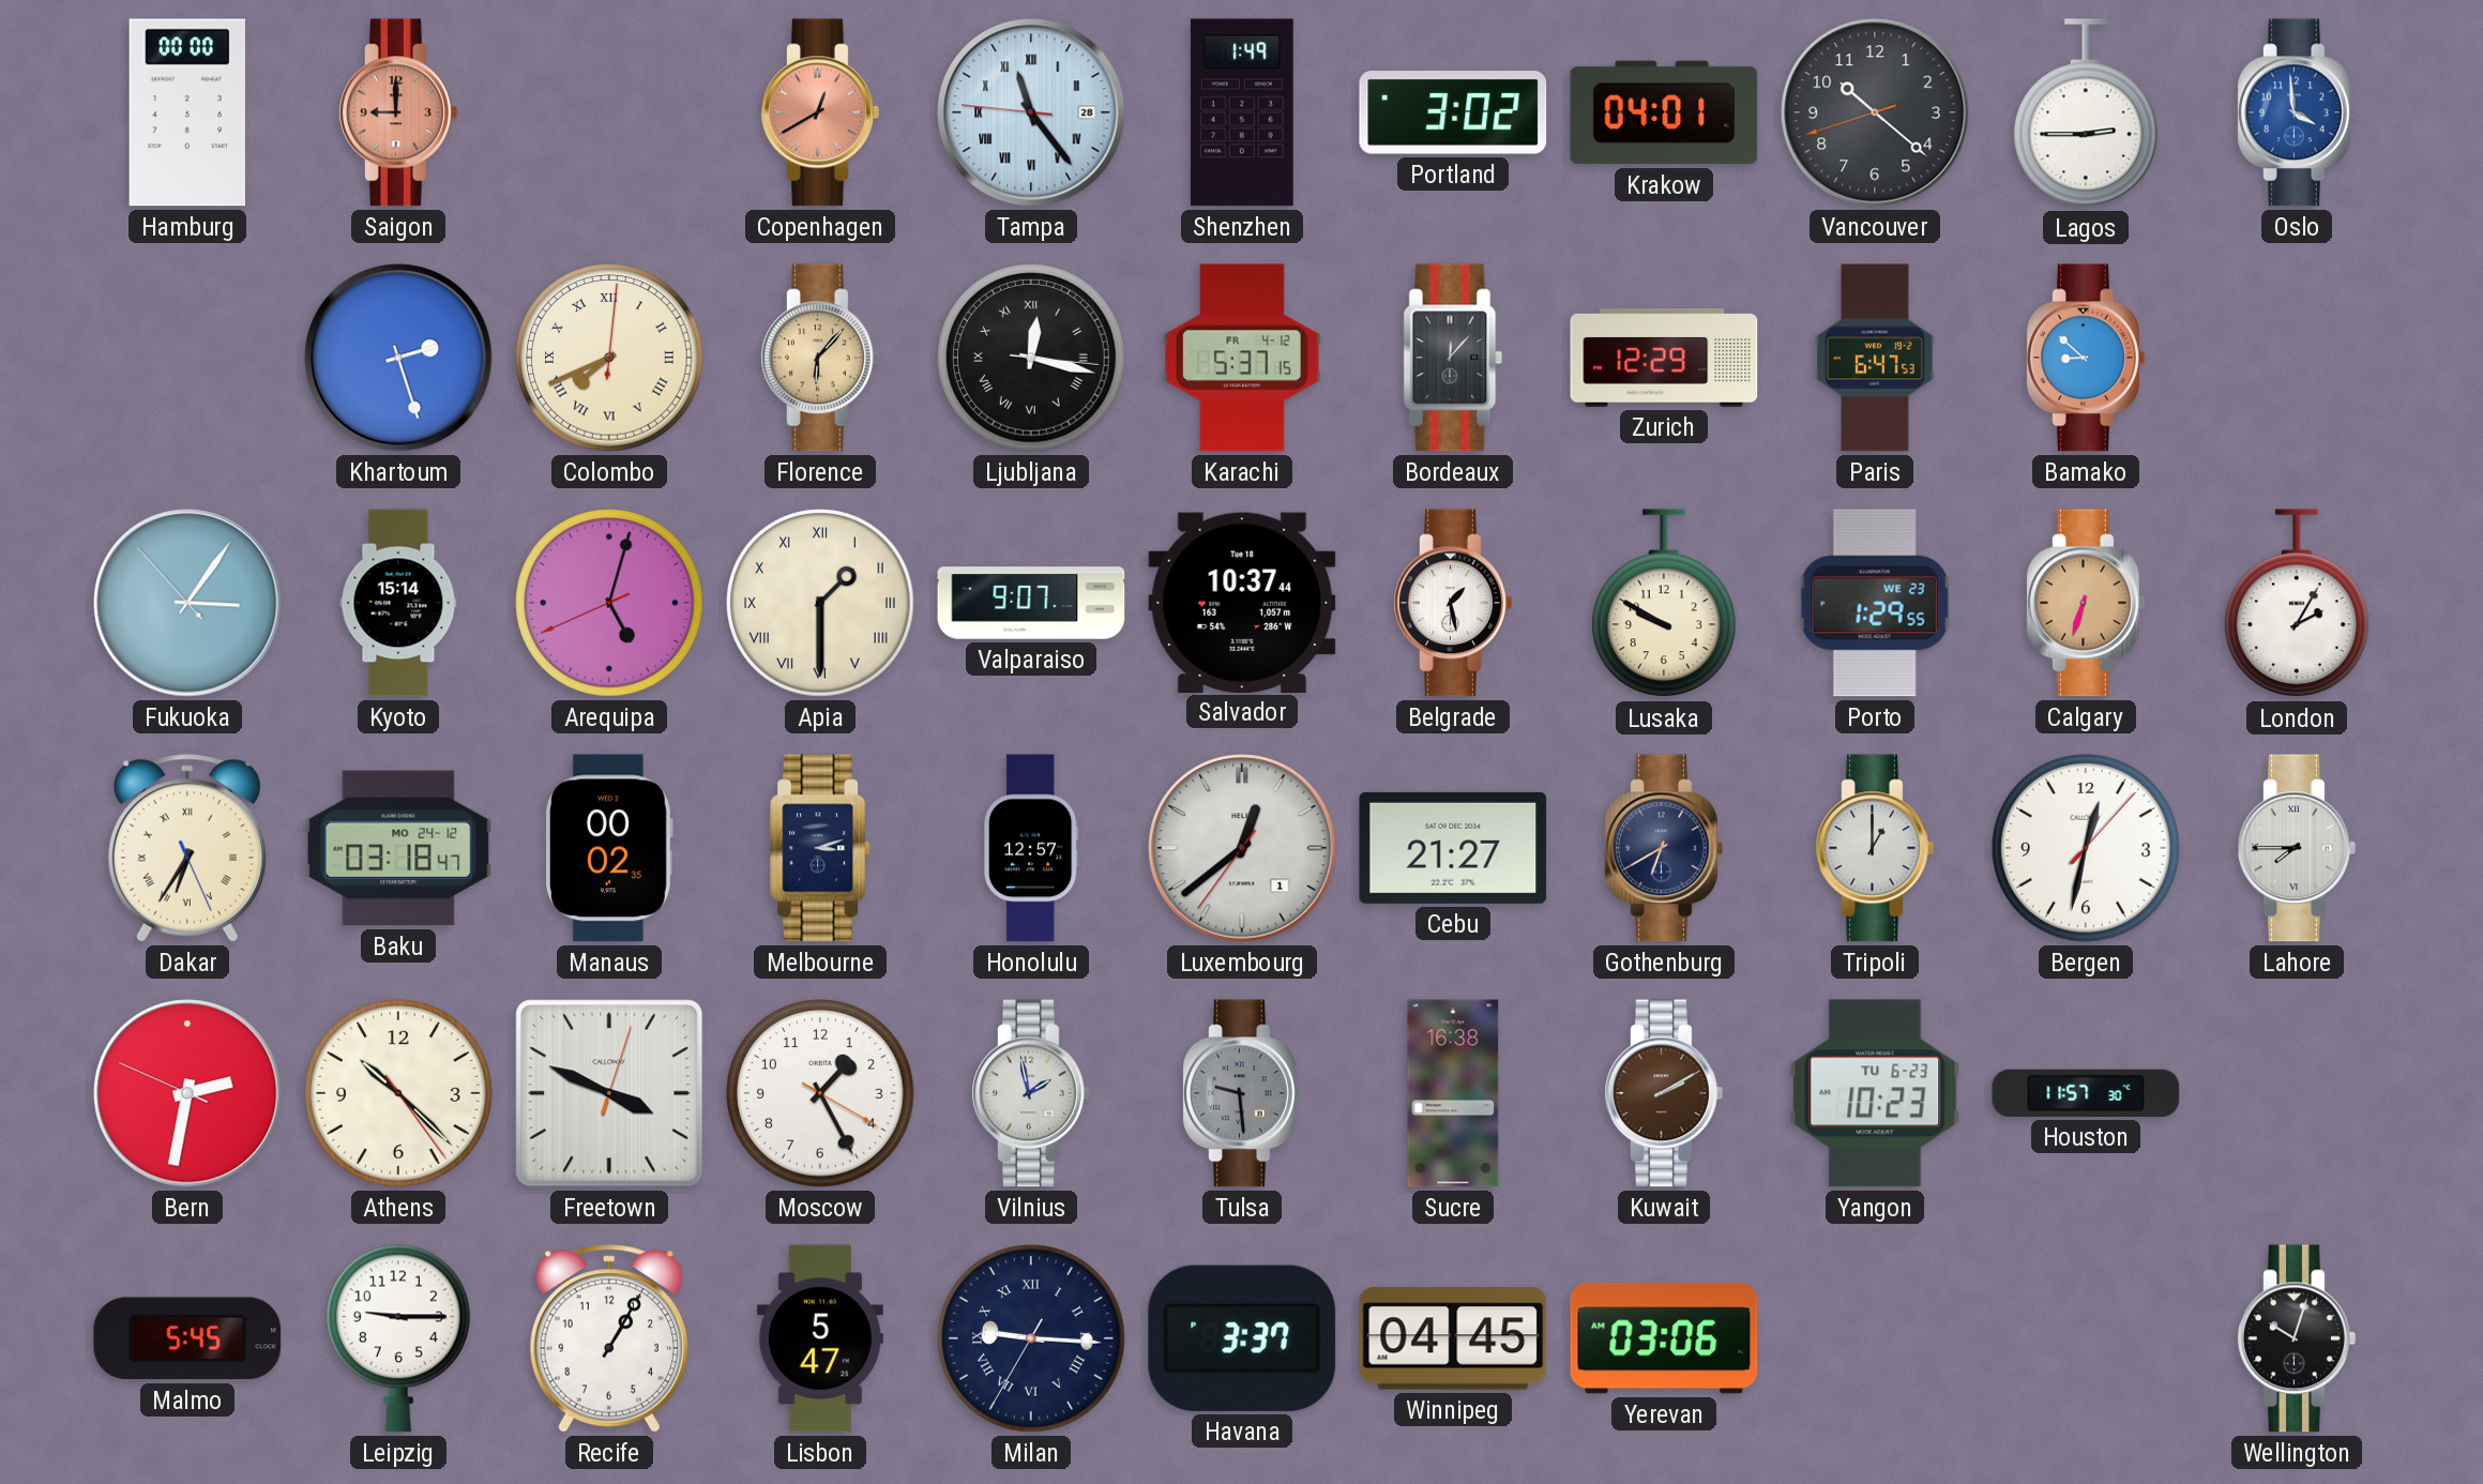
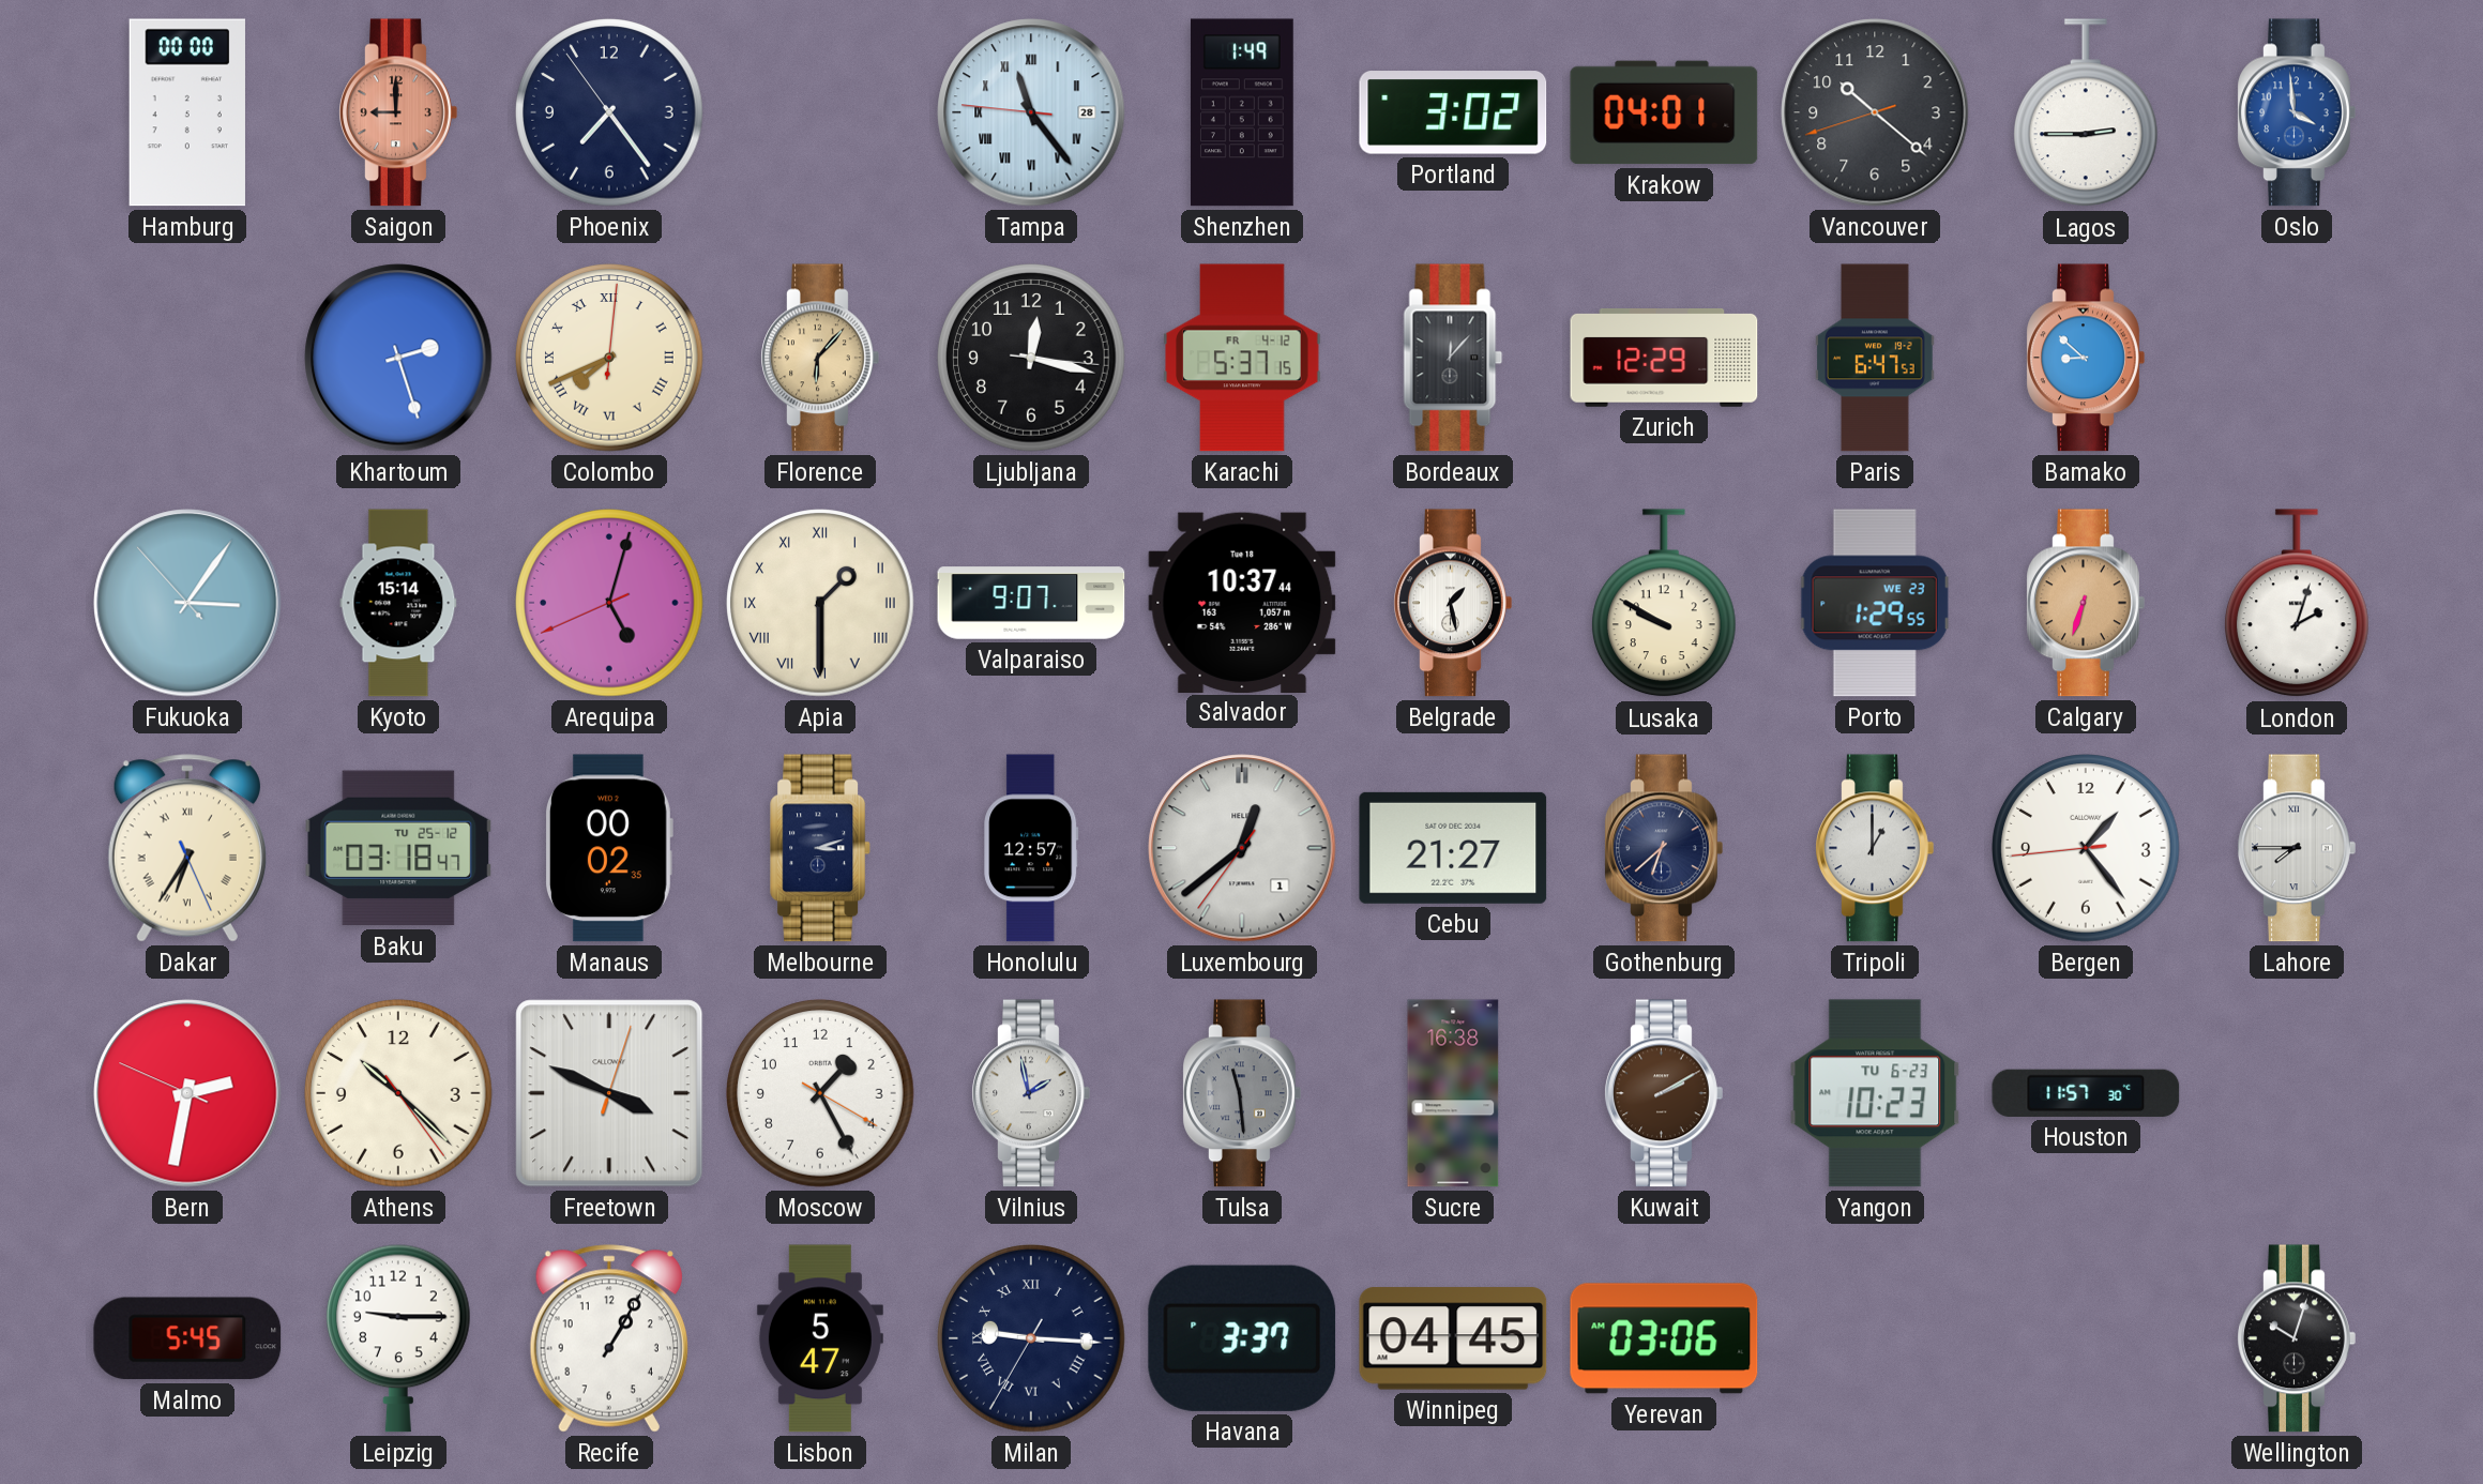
Phoenix: none -> 7:23
Copenhagen: 12:40 -> none
Ljubljana numerals: Roman -> Arabic
London: 2:05 -> 2:03
Baku date: MO 24-12 -> TU 25-12
Gothenburg: 6:40 -> 6:38
Bergen: 12:32 -> 1:23
Tulsa: 9:29 -> 11:29
